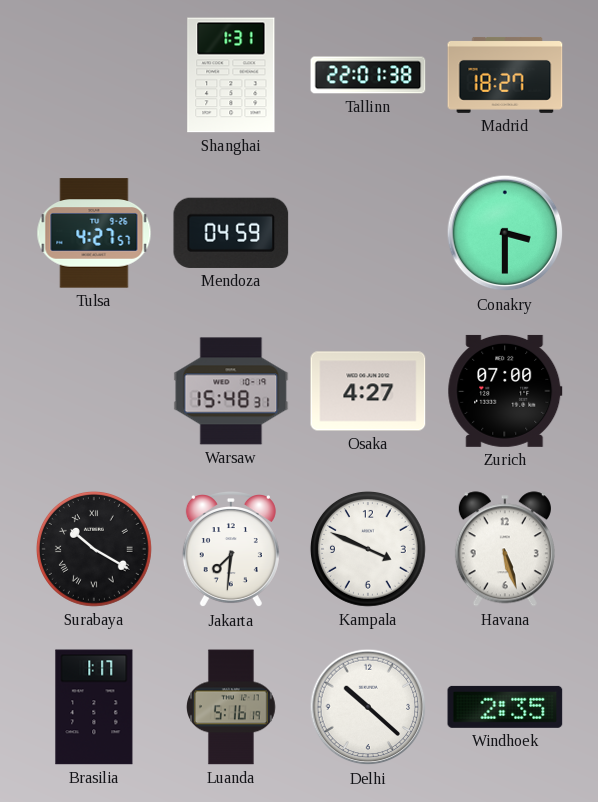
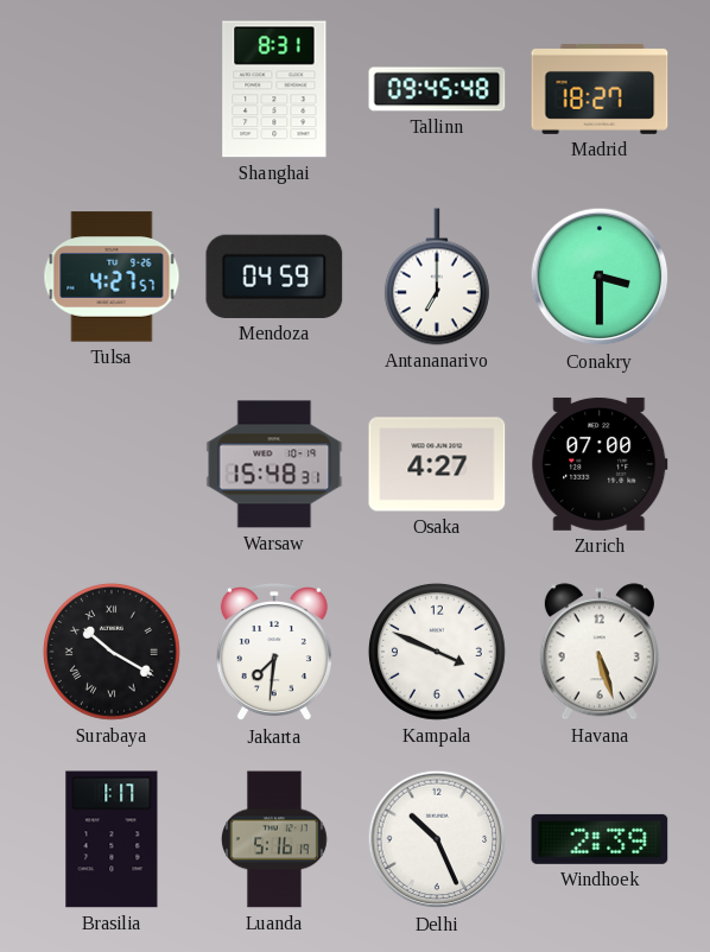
Shanghai: 1:31 -> 8:31
Tallinn: 22:01 -> 09:45
Antananarivo: none -> 7:00
Delhi: 10:22 -> 10:26
Windhoek: 2:35 -> 2:39
